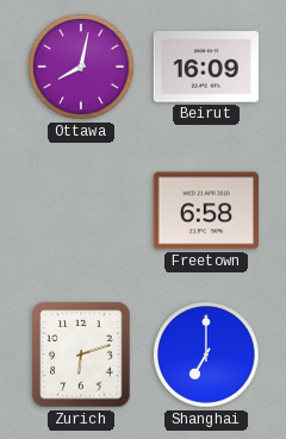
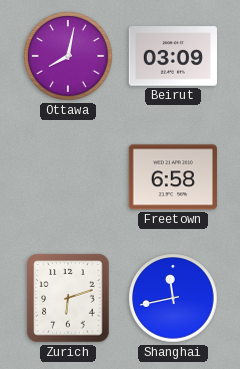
Beirut: 16:09 -> 03:09
Shanghai: 7:00 -> 11:43
